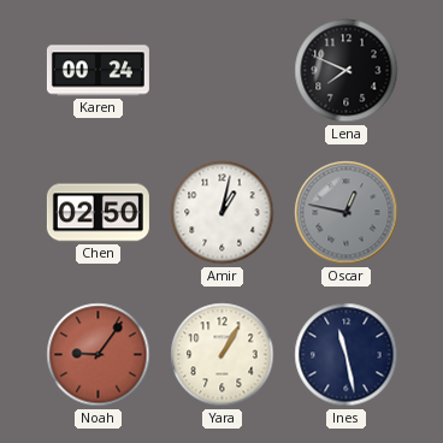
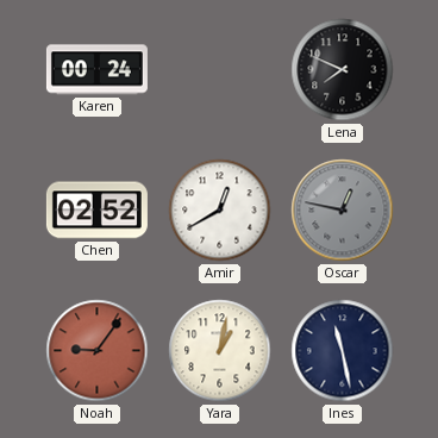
Chen: 02:50 -> 02:52
Amir: 1:02 -> 12:40
Yara: 1:05 -> 1:02
